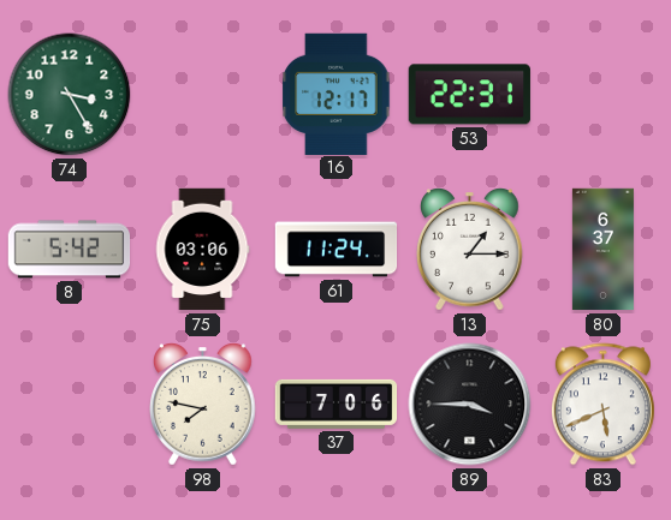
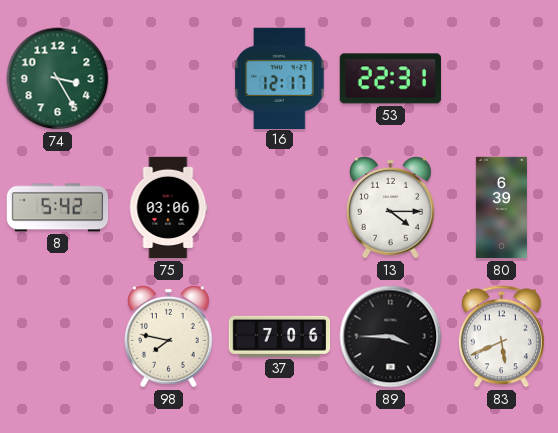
61: 11:24 -> none
13: 1:15 -> 4:15
80: 6:37 -> 6:39
